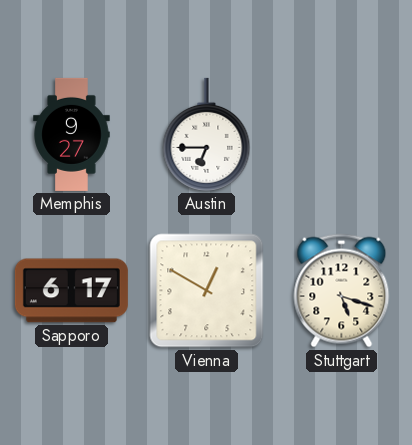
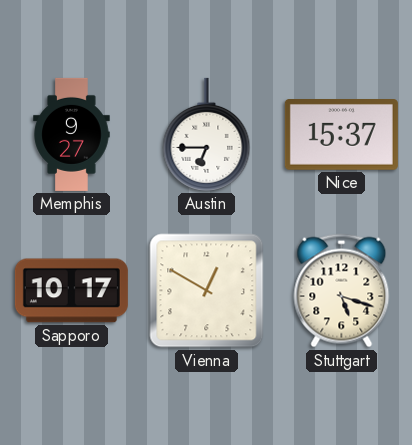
Nice: none -> 15:37
Sapporo: 6:17 -> 10:17
